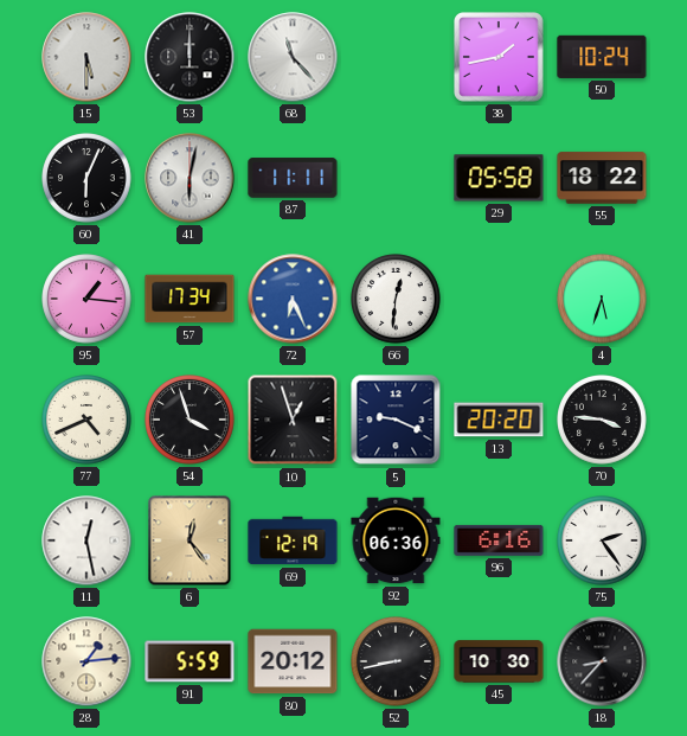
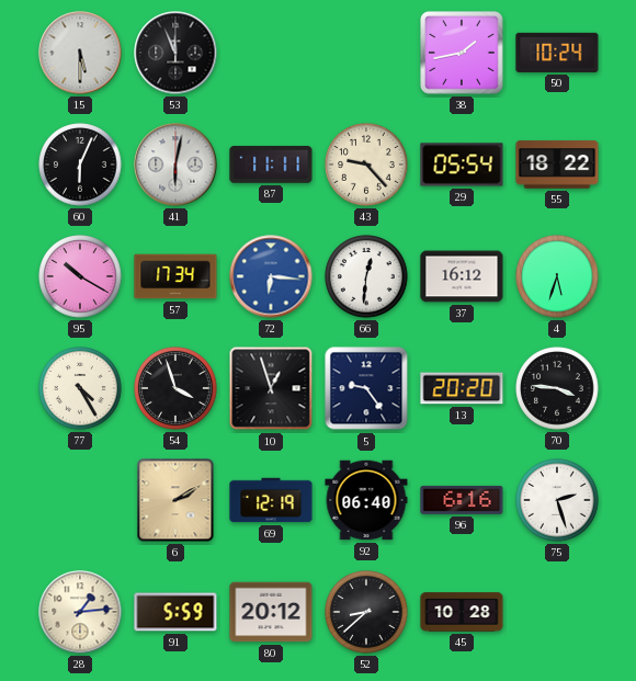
53: 12:00 -> 11:56
68: 11:23 -> none
43: none -> 9:23
29: 05:58 -> 05:54
95: 1:16 -> 10:20
72: 6:26 -> 6:16
37: none -> 16:12
77: 4:41 -> 4:25
5: 9:19 -> 9:24
11: 12:28 -> none
6: 12:24 -> 2:10
92: 06:36 -> 06:40
75: 2:24 -> 2:27
52: 8:43 -> 8:38
45: 10:30 -> 10:28
18: 8:37 -> none
